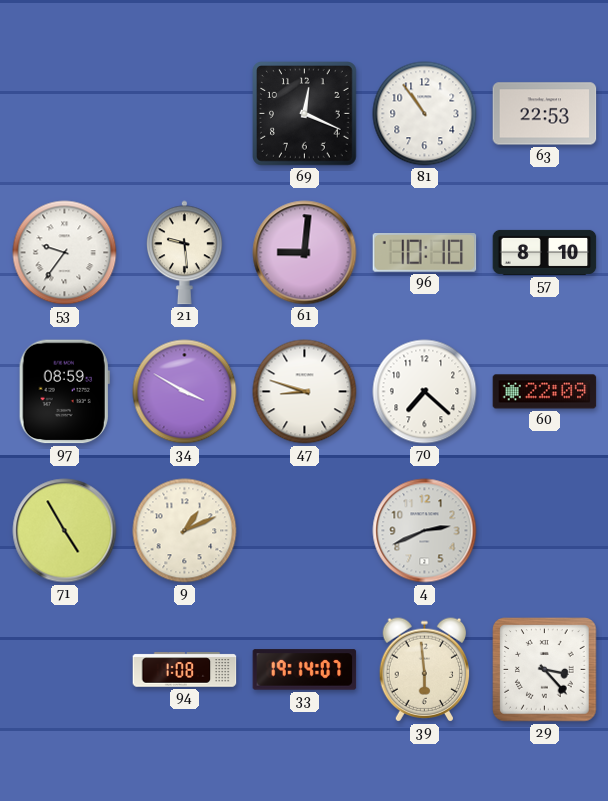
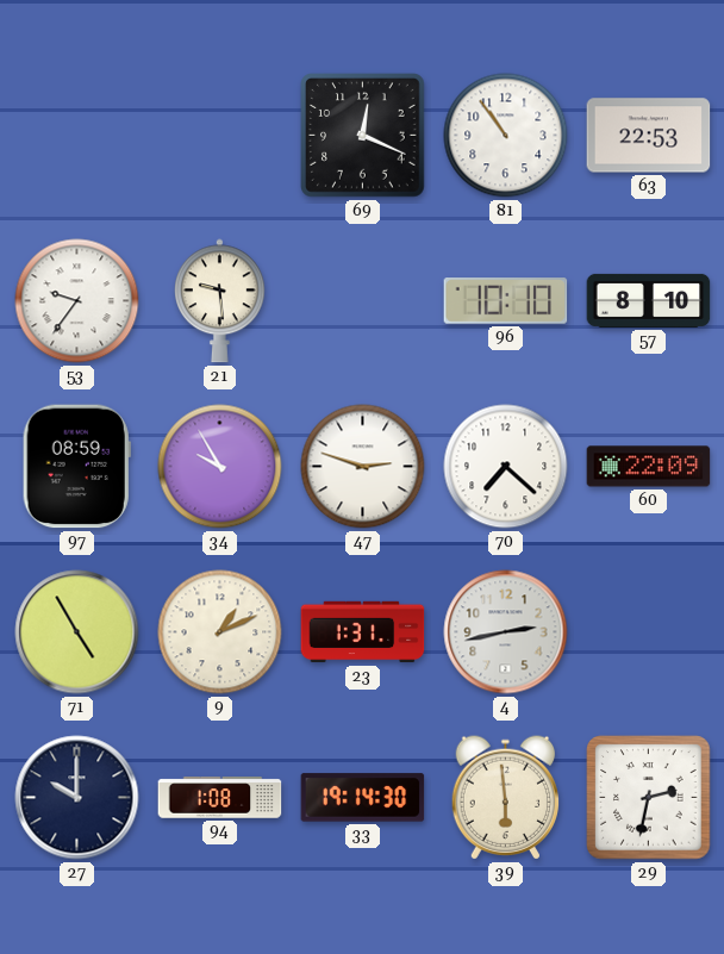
61: 9:01 -> none
34: 3:50 -> 9:55
47: 8:48 -> 2:48
23: none -> 1:31
4: 2:41 -> 2:43
27: none -> 10:00
33: 19:14:07 -> 19:14:30
29: 3:23 -> 2:32
